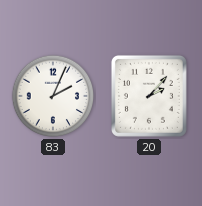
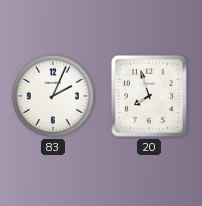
20: 2:07 -> 7:57
